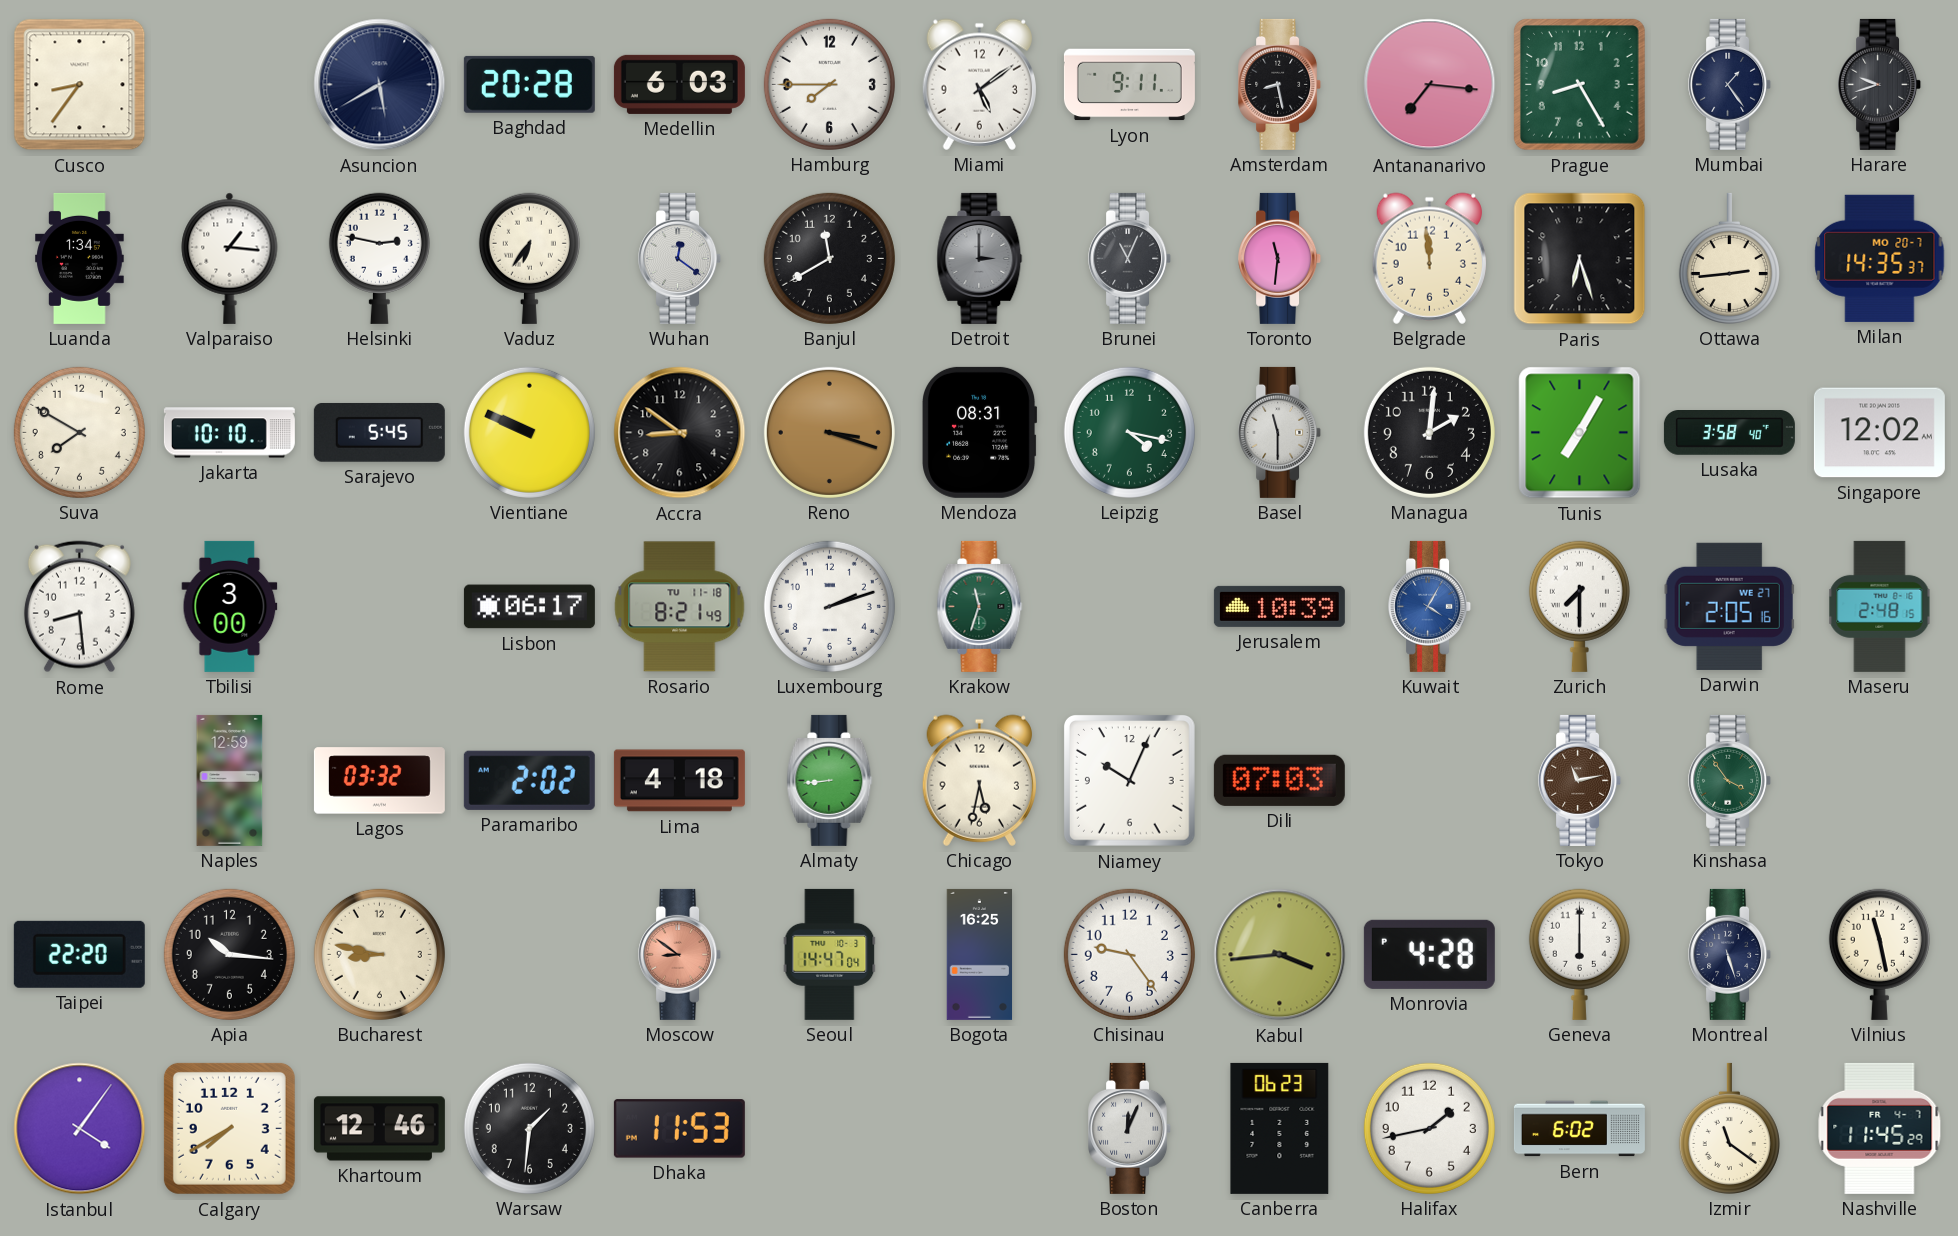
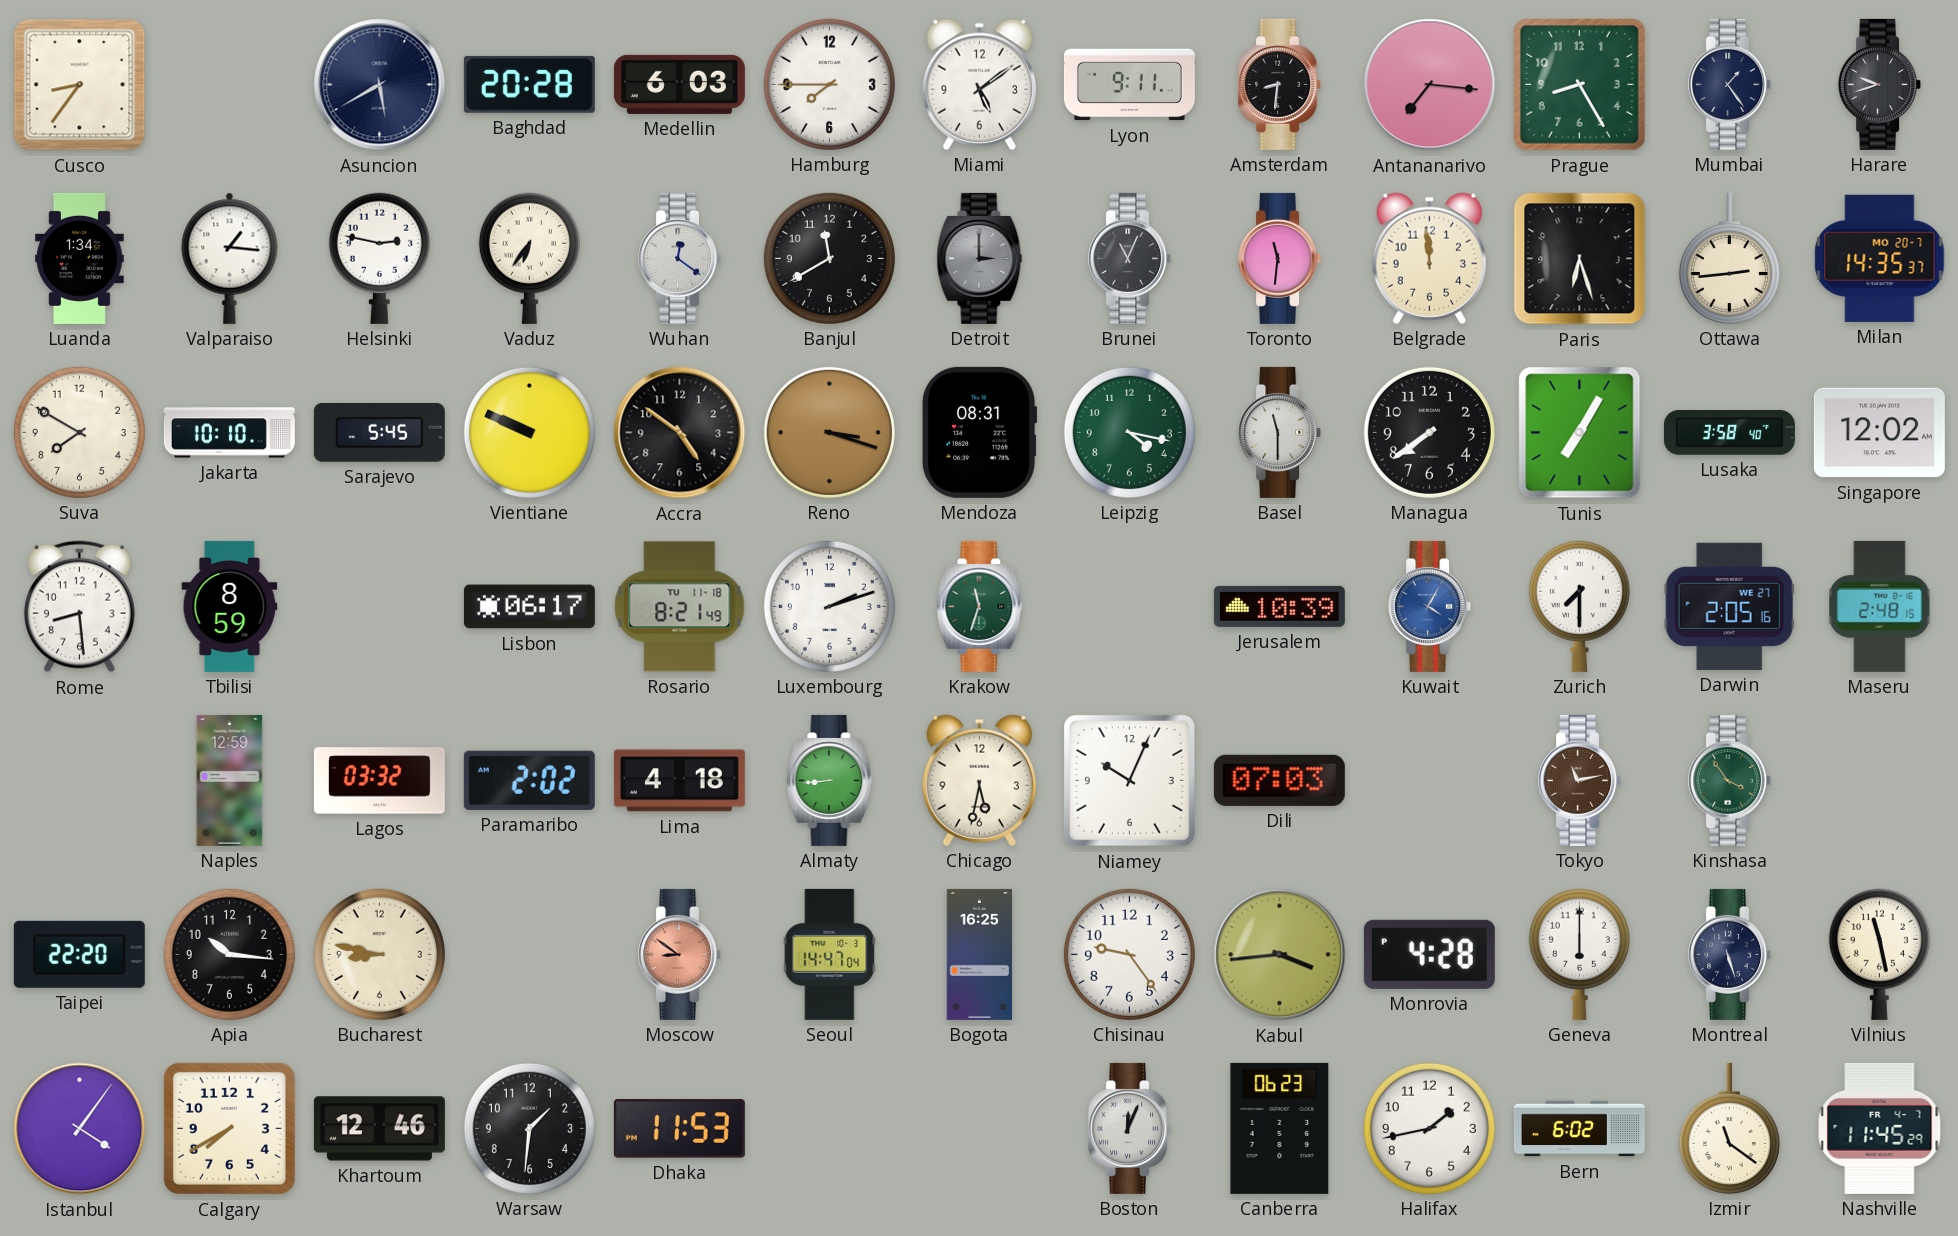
Amsterdam: 8:28 -> 8:31
Accra: 8:51 -> 4:51
Managua: 2:01 -> 7:39
Tbilisi: 3:00 -> 8:59
